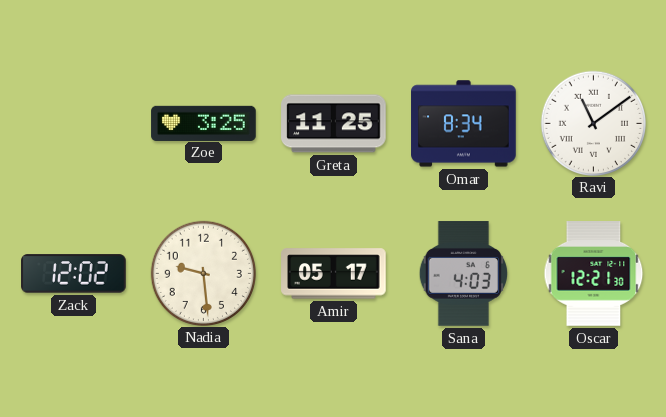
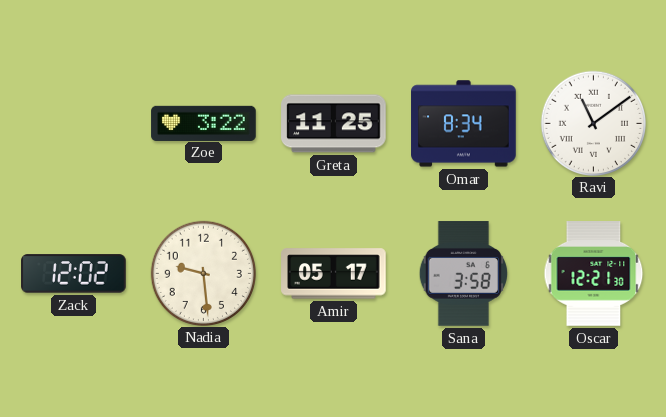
Zoe: 3:25 -> 3:22
Sana: 4:03 -> 3:58
